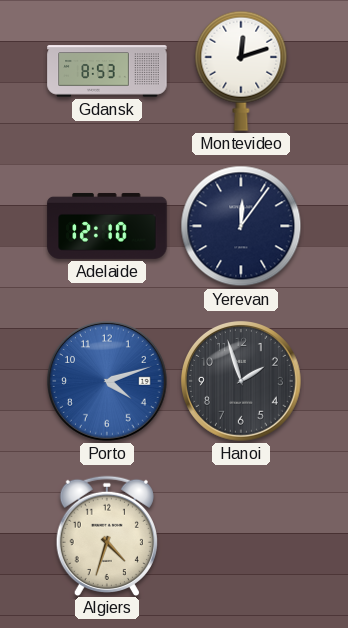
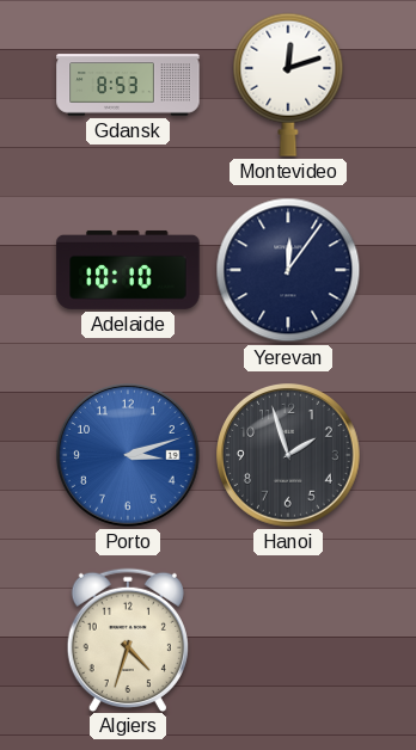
Adelaide: 12:10 -> 10:10
Porto: 4:12 -> 3:12
